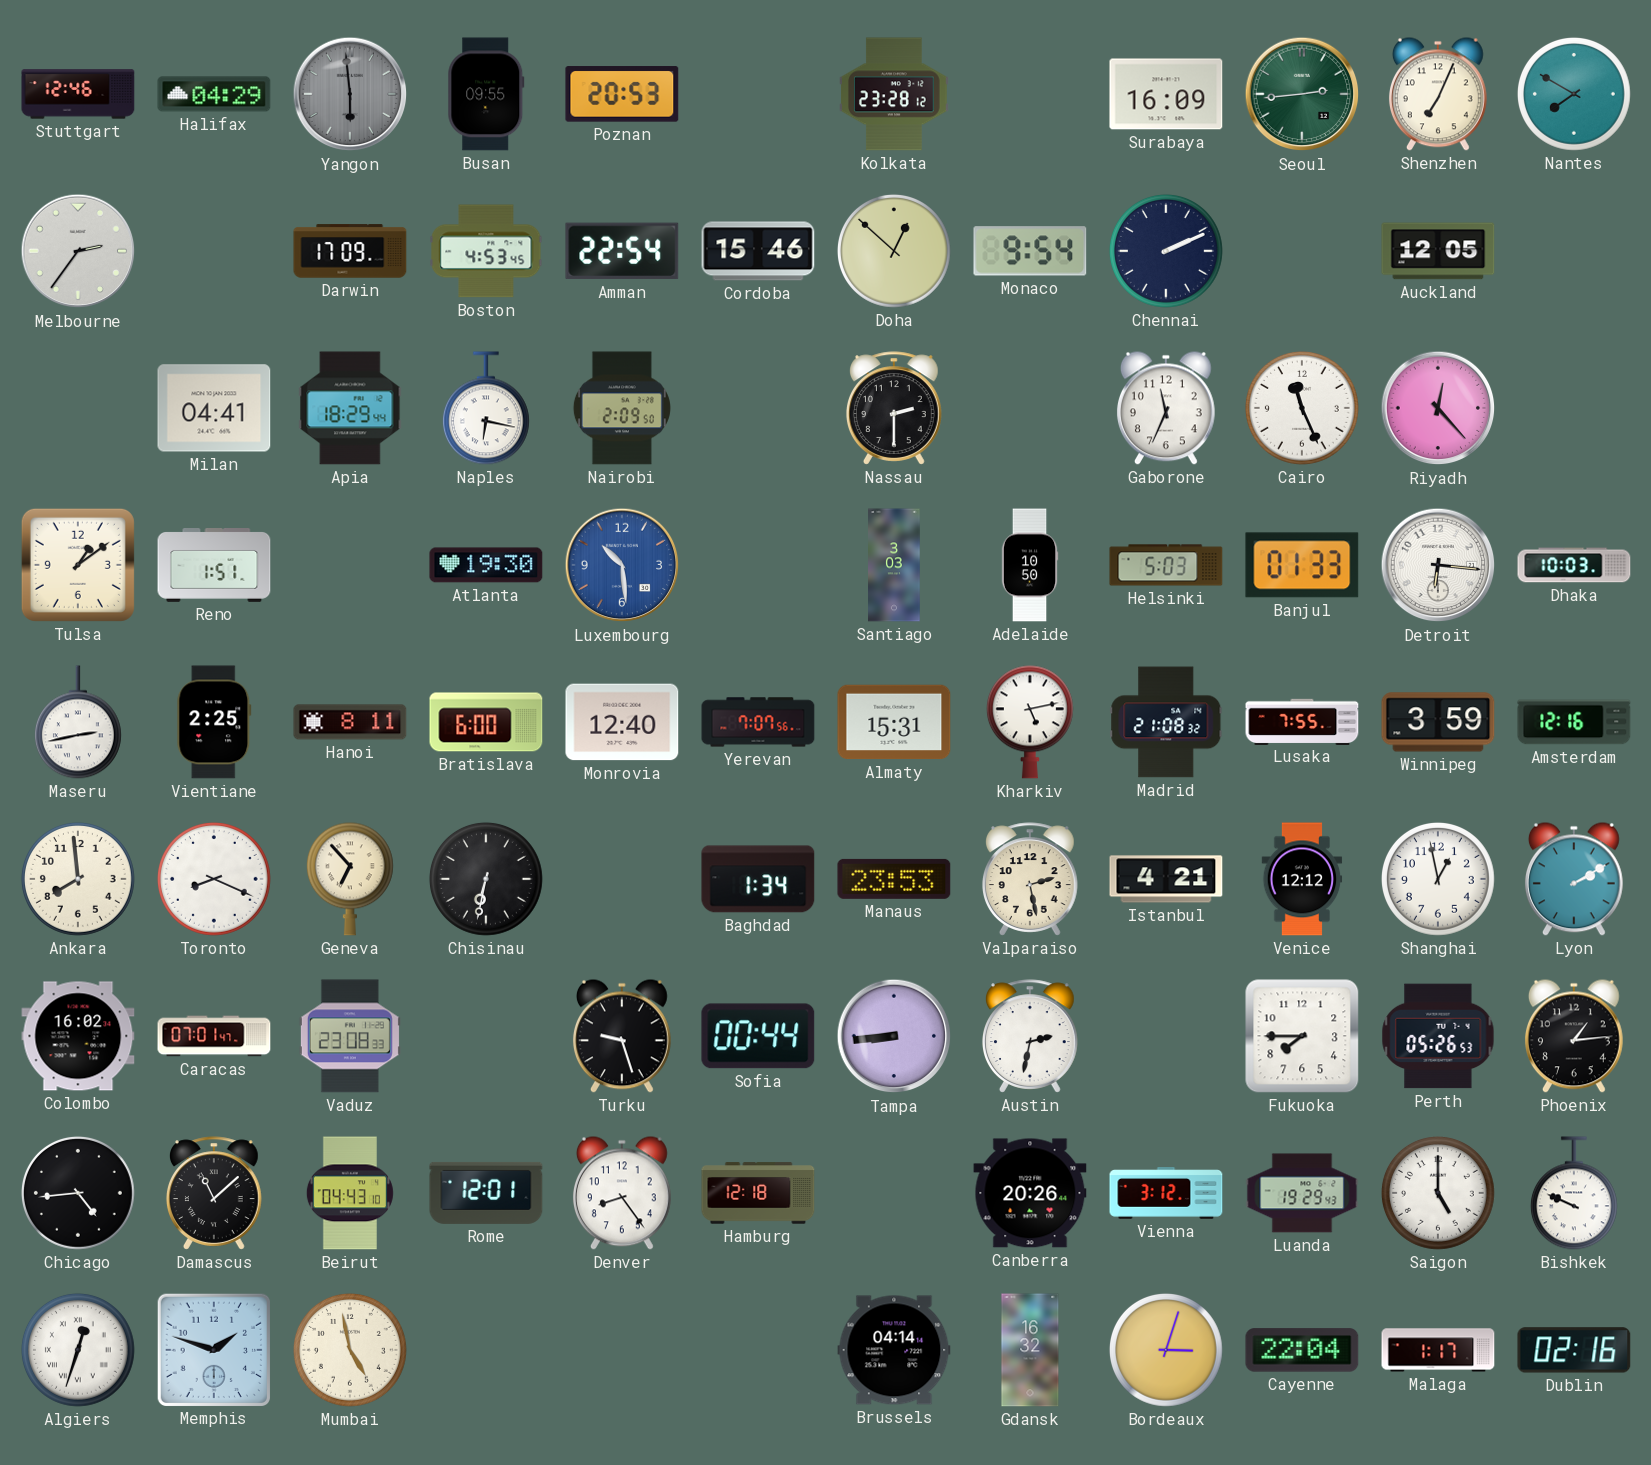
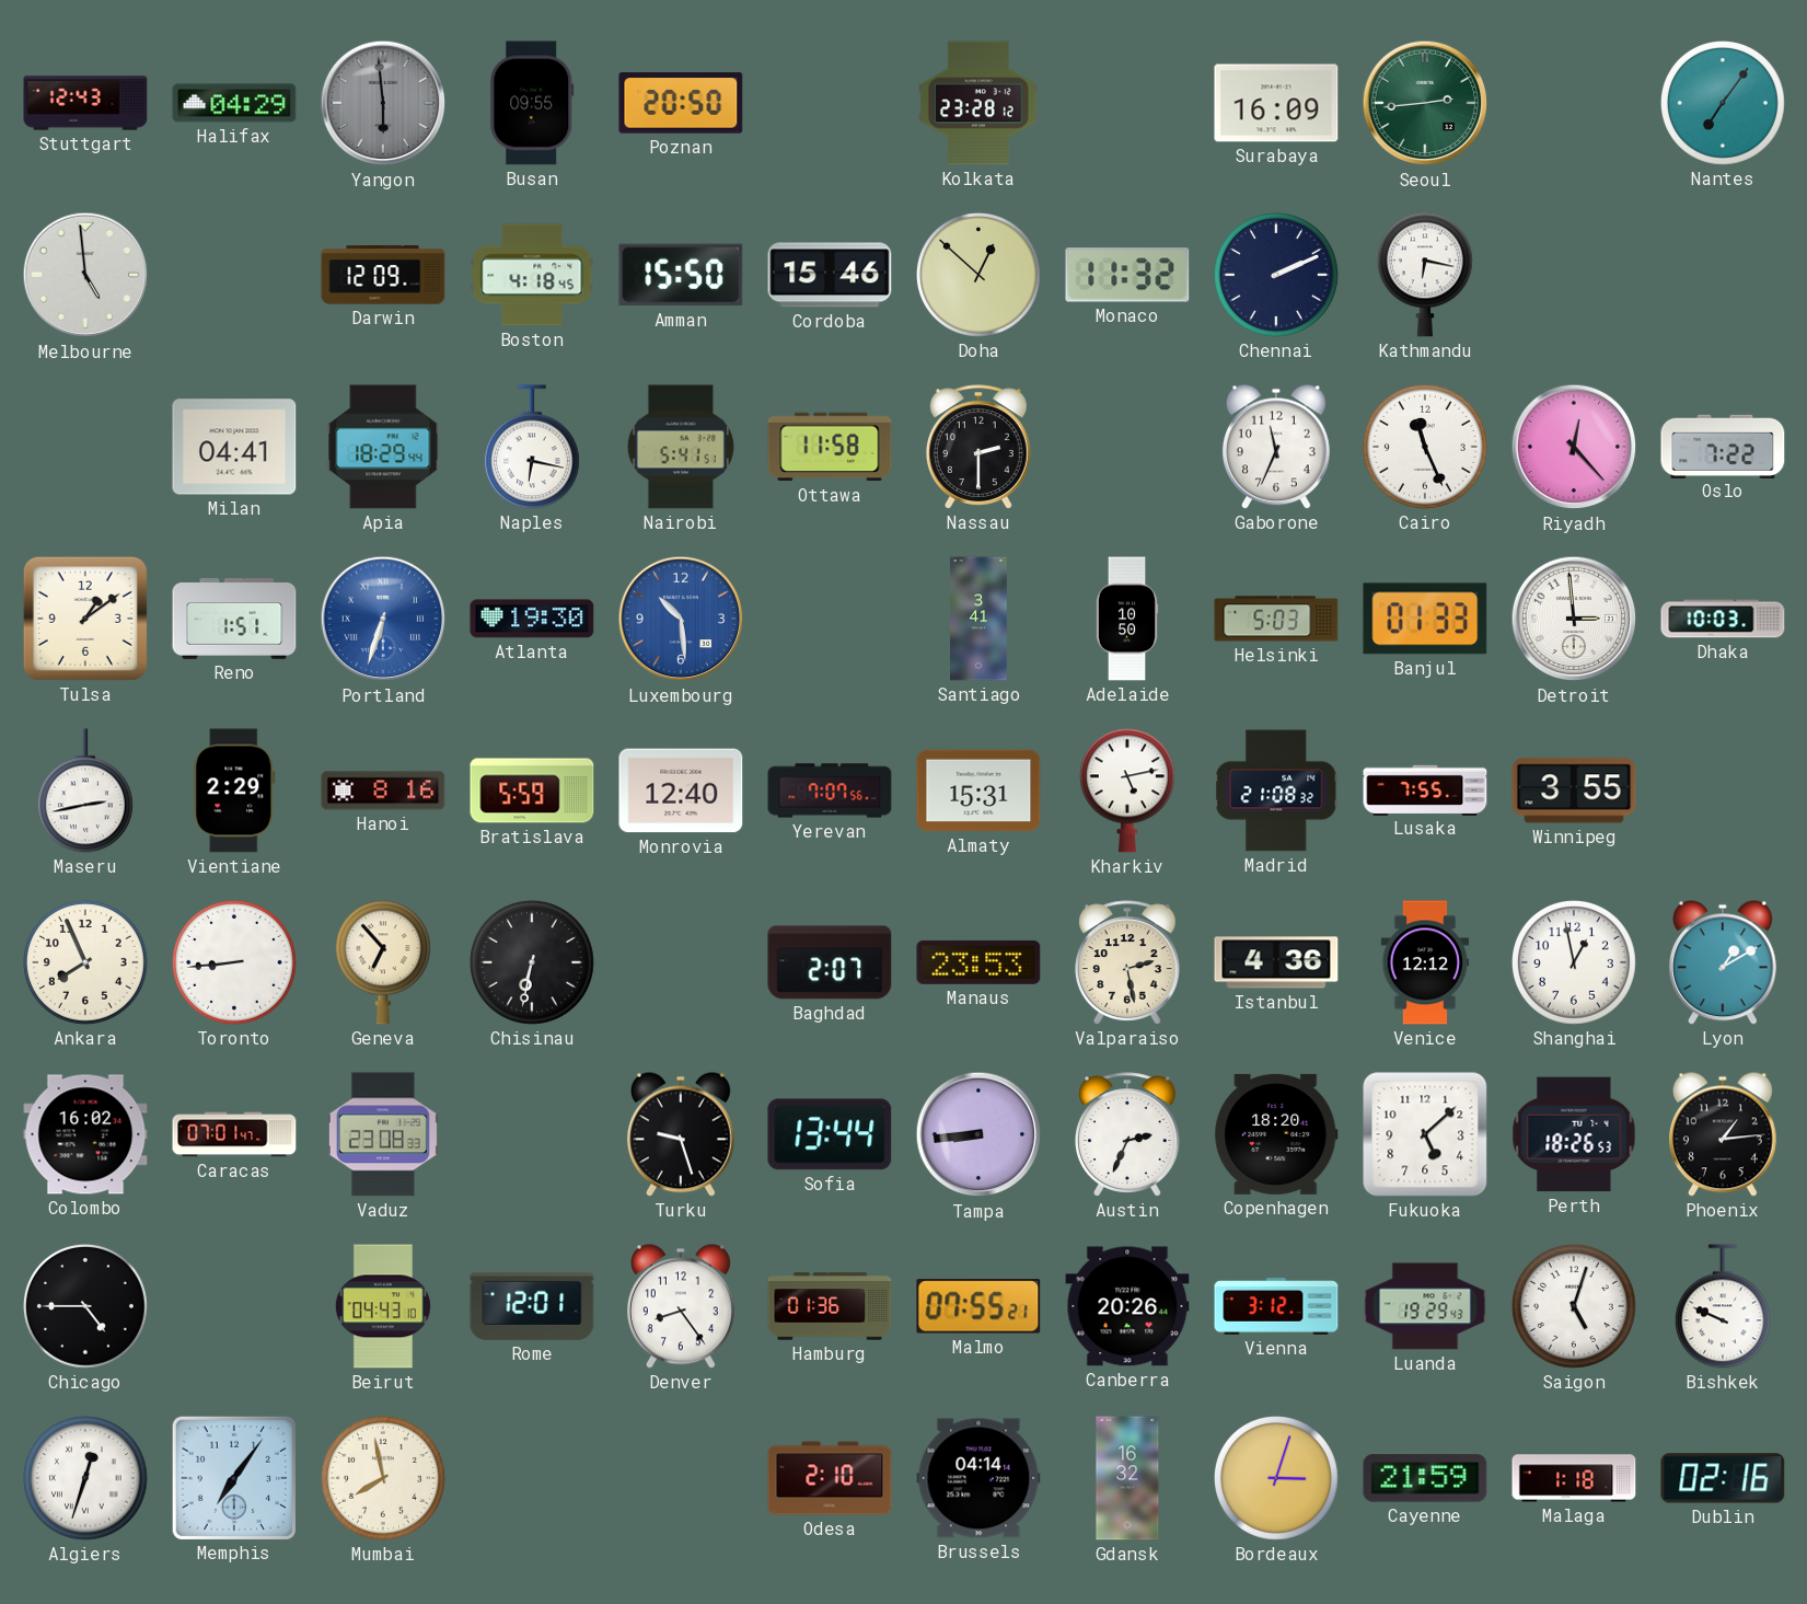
Stuttgart: 12:46 -> 12:43
Poznan: 20:53 -> 20:50
Shenzhen: 7:04 -> none
Nantes: 7:50 -> 7:06
Melbourne: 2:36 -> 4:59
Darwin: 17:09 -> 12:09
Boston: 4:53 -> 4:18
Amman: 22:54 -> 15:50
Monaco: 9:54 -> 11:32
Kathmandu: none -> 6:17
Auckland: 12:05 -> none
Nairobi: 2:09 -> 5:41
Ottawa: none -> 11:58
Oslo: none -> 7:22
Portland: none -> 6:33
Santiago: 3:03 -> 3:41
Detroit: 6:16 -> 2:59
Vientiane: 2:25 -> 2:29
Hanoi: 8:11 -> 8:16
Bratislava: 6:00 -> 5:59
Winnipeg: 3:59 -> 3:55
Amsterdam: 12:16 -> none
Ankara: 7:59 -> 7:56
Toronto: 8:19 -> 8:44
Baghdad: 1:34 -> 2:07
Istanbul: 4:21 -> 4:36
Lyon: 2:10 -> 1:10
Sofia: 00:44 -> 13:44
Austin: 2:32 -> 2:34
Copenhagen: none -> 18:20
Fukuoka: 7:45 -> 5:08
Perth: 05:26 -> 18:26
Chicago: 4:44 -> 4:45
Damascus: 11:08 -> none
Hamburg: 12:18 -> 01:36
Malmo: none -> 07:55
Saigon: 5:00 -> 5:03
Memphis: 1:48 -> 7:06
Mumbai: 4:58 -> 7:58
Odesa: none -> 2:10
Cayenne: 22:04 -> 21:59
Malaga: 1:17 -> 1:18
